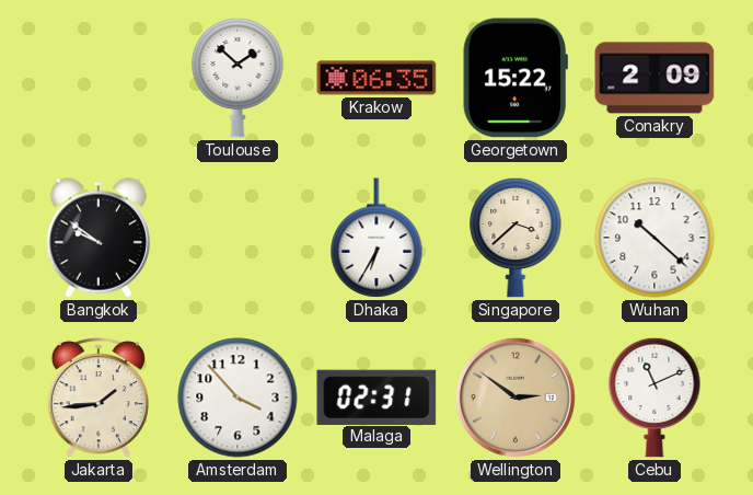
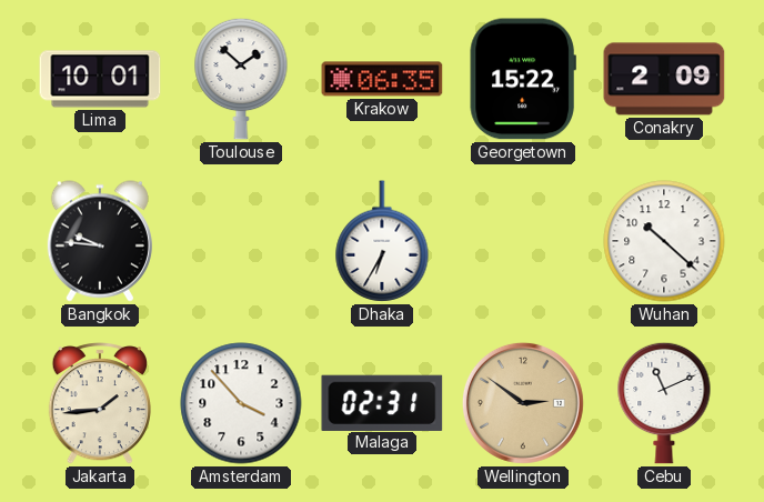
Lima: none -> 10:01
Bangkok: 9:51 -> 9:46
Singapore: 3:38 -> none
